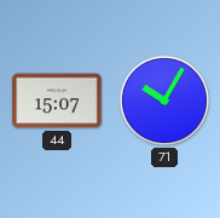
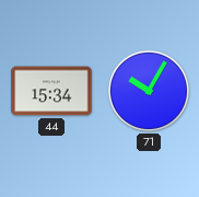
44: 15:07 -> 15:34
